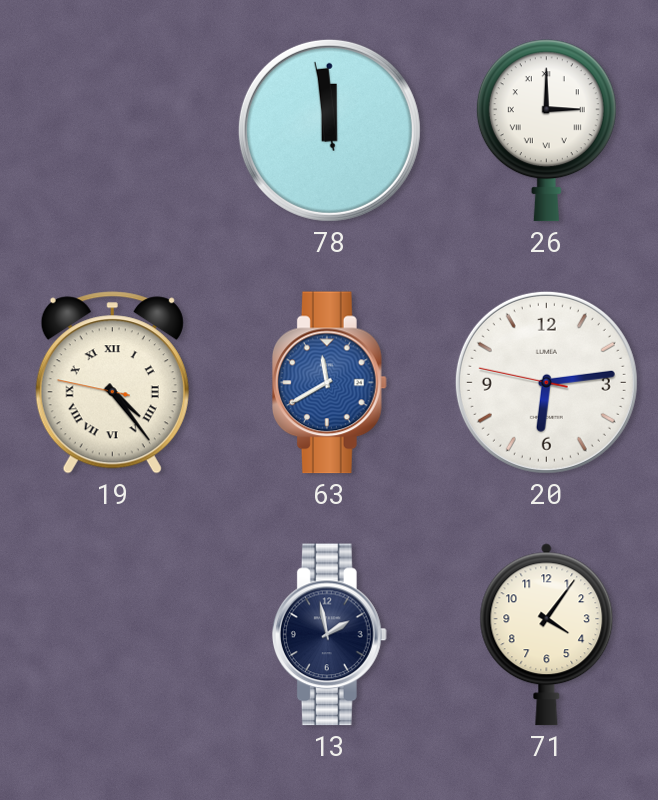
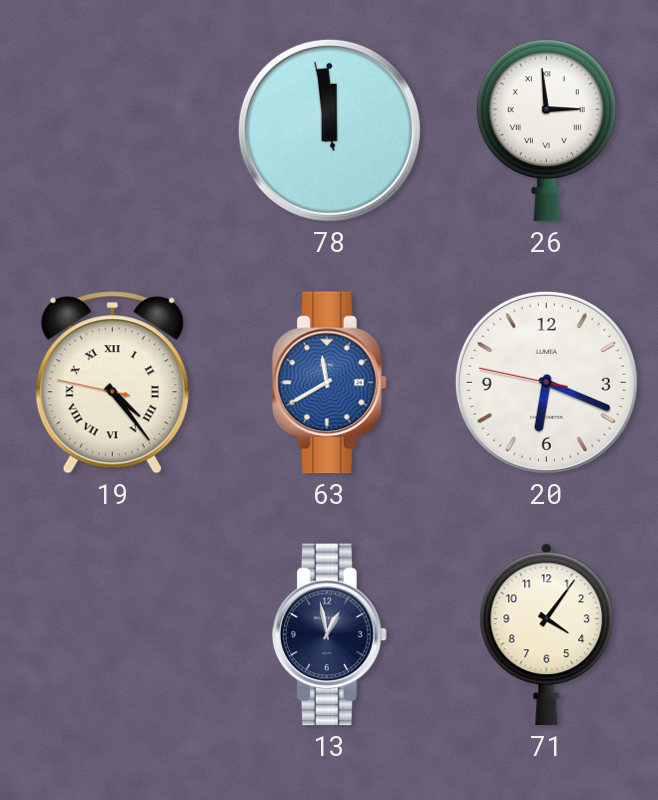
26: 3:00 -> 2:59
20: 6:13 -> 6:18
13: 1:58 -> 12:58
